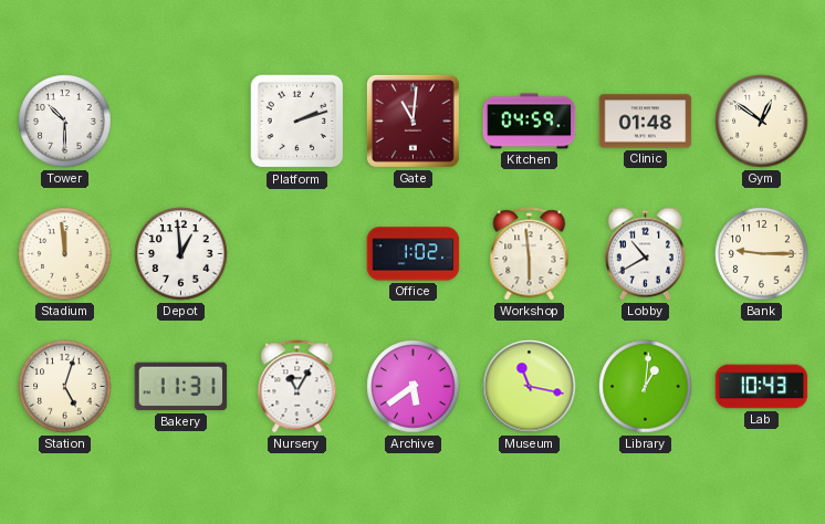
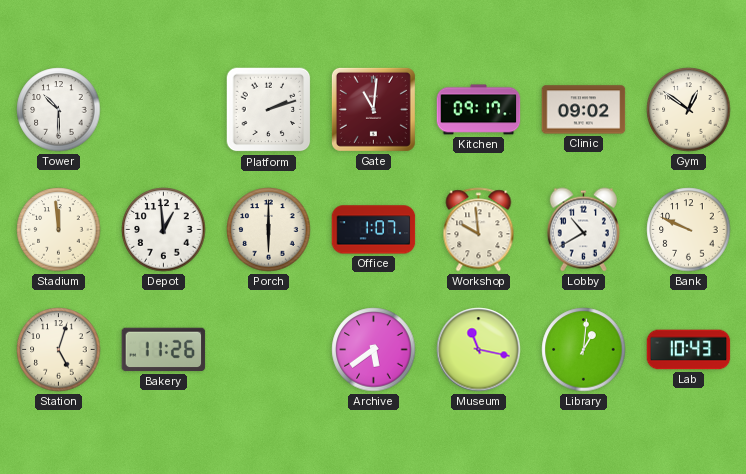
Kitchen: 04:59 -> 09:17
Clinic: 01:48 -> 09:02
Porch: none -> 6:00
Office: 1:02 -> 1:07
Workshop: 5:59 -> 9:59
Bank: 9:15 -> 9:49
Bakery: 11:31 -> 11:26
Nursery: 11:05 -> none
